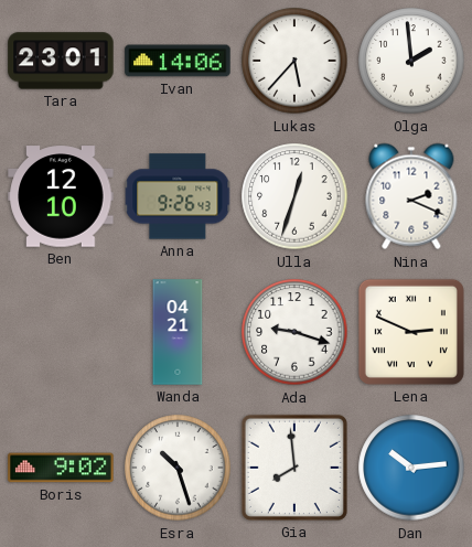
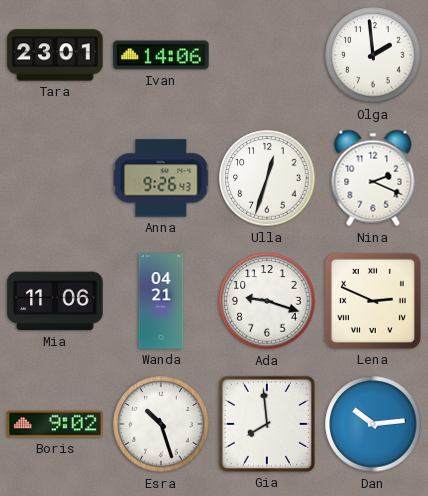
Lukas: 5:37 -> none
Ben: 12:10 -> none
Mia: none -> 11:06
